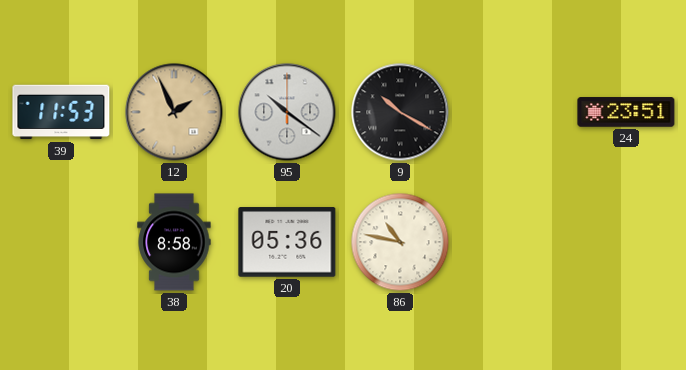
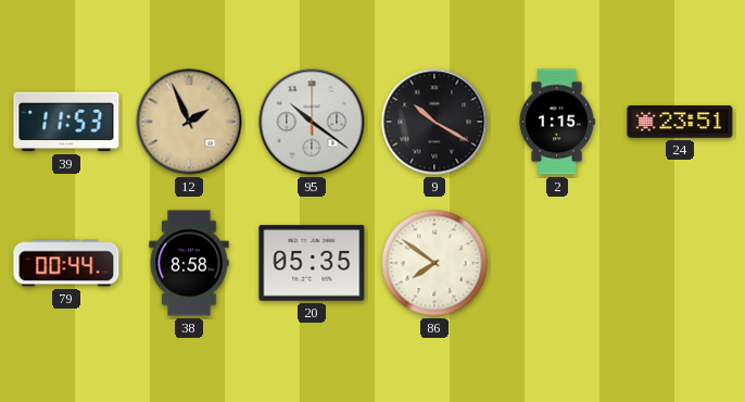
2: none -> 1:15
79: none -> 00:44
20: 05:36 -> 05:35
86: 10:47 -> 7:51
